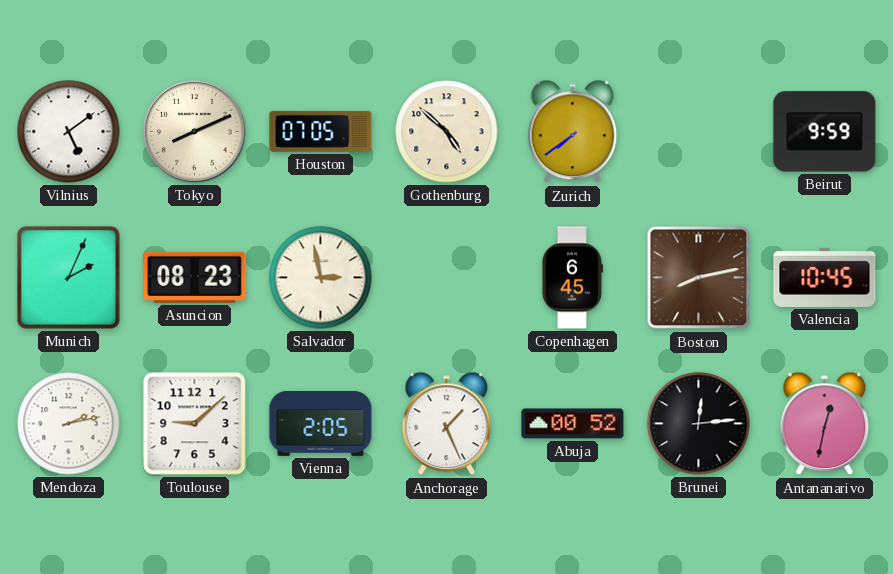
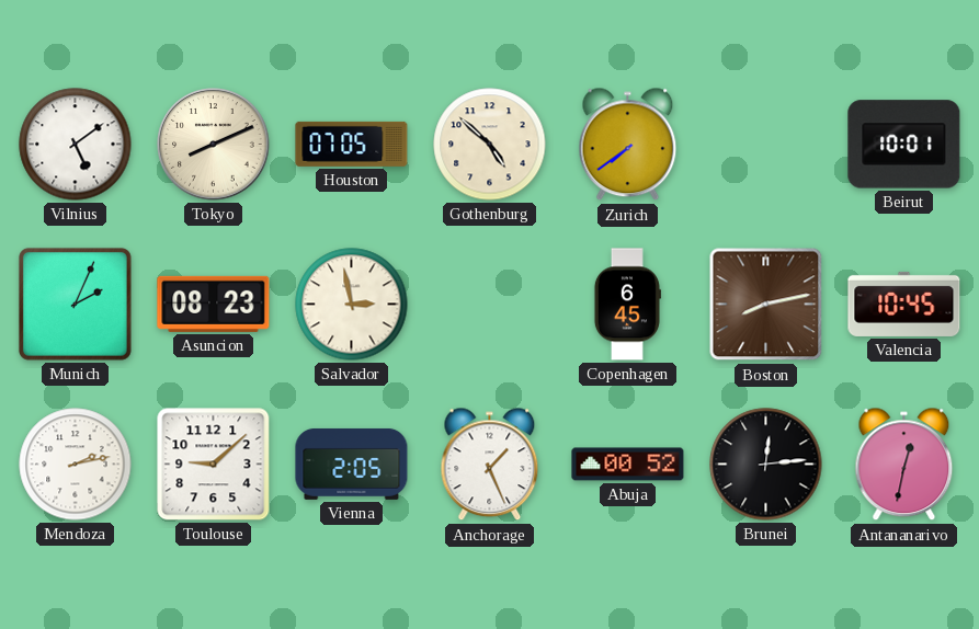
Beirut: 9:59 -> 10:01
